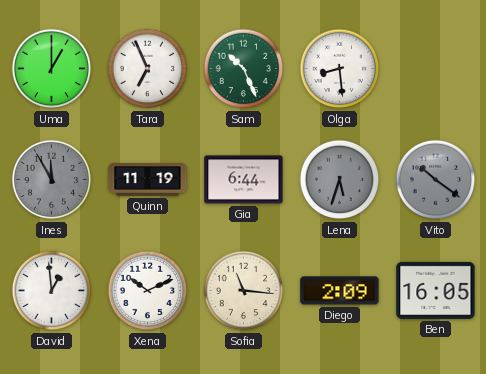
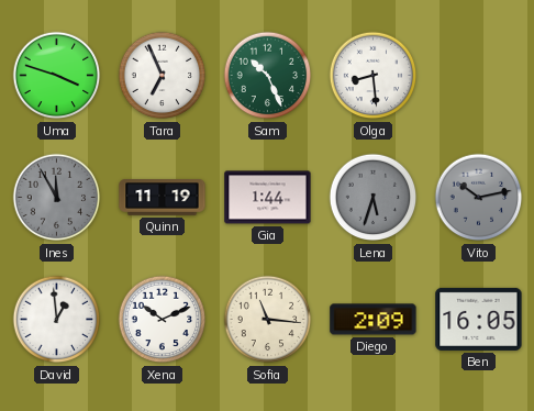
Uma: 1:00 -> 3:48
Gia: 6:44 -> 1:44
Vito: 10:21 -> 10:13
